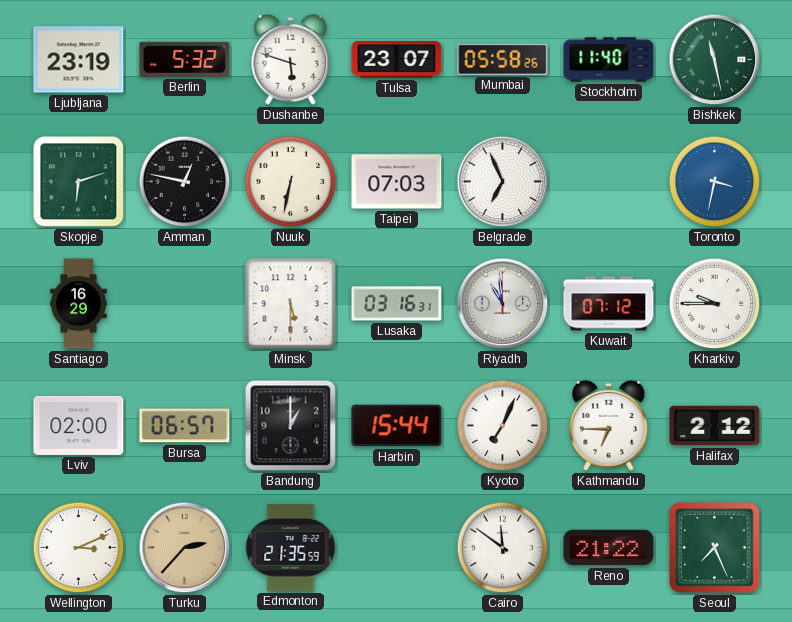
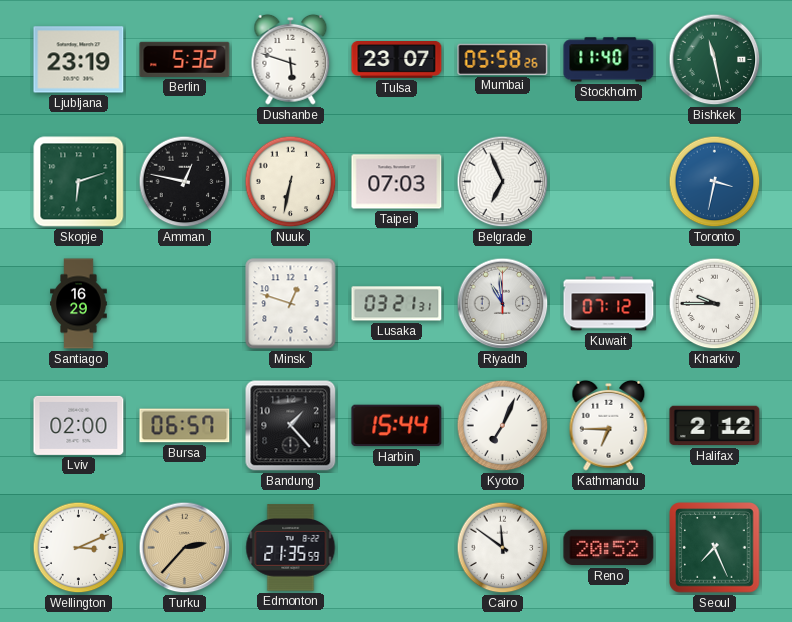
Minsk: 5:30 -> 12:48
Lusaka: 03:16 -> 03:21
Bandung: 1:00 -> 1:23
Reno: 21:22 -> 20:52
